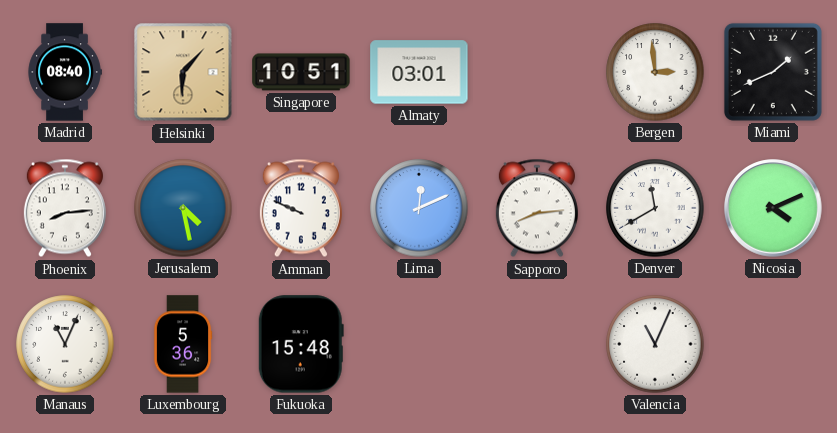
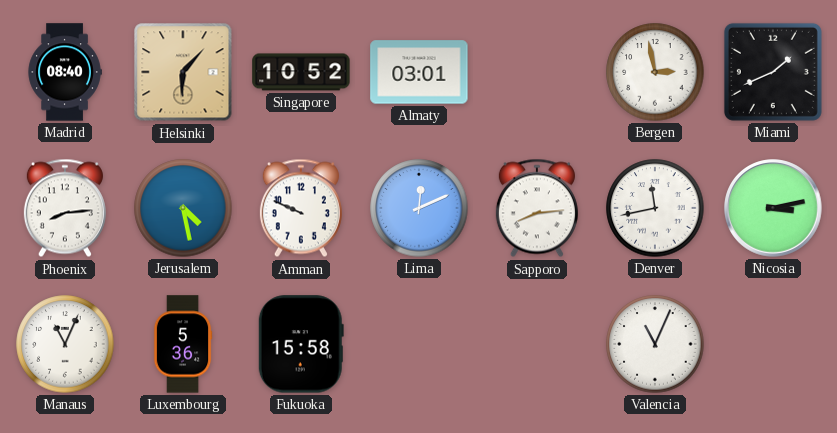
Singapore: 10:51 -> 10:52
Bergen: 2:59 -> 2:58
Denver: 11:40 -> 11:43
Nicosia: 4:11 -> 3:13
Fukuoka: 15:48 -> 15:58
